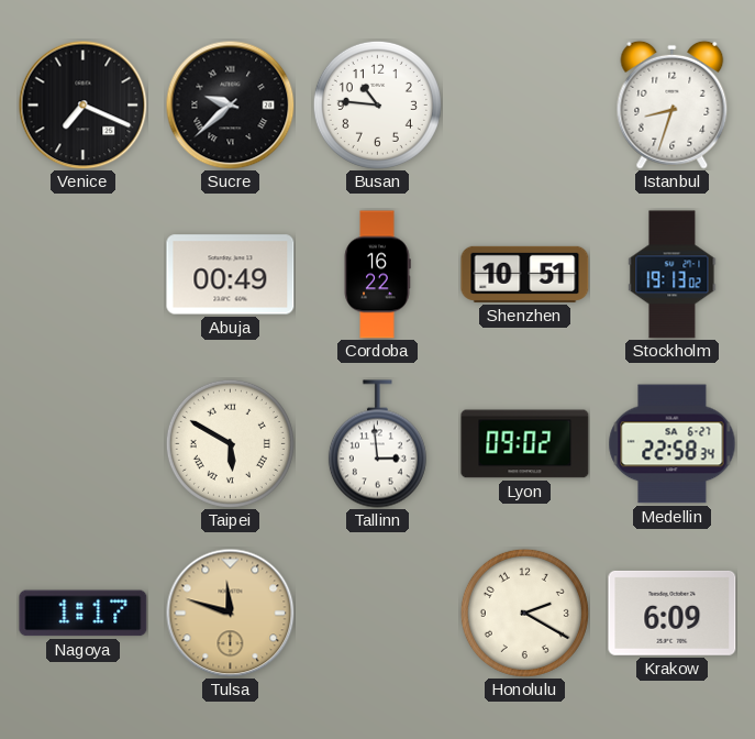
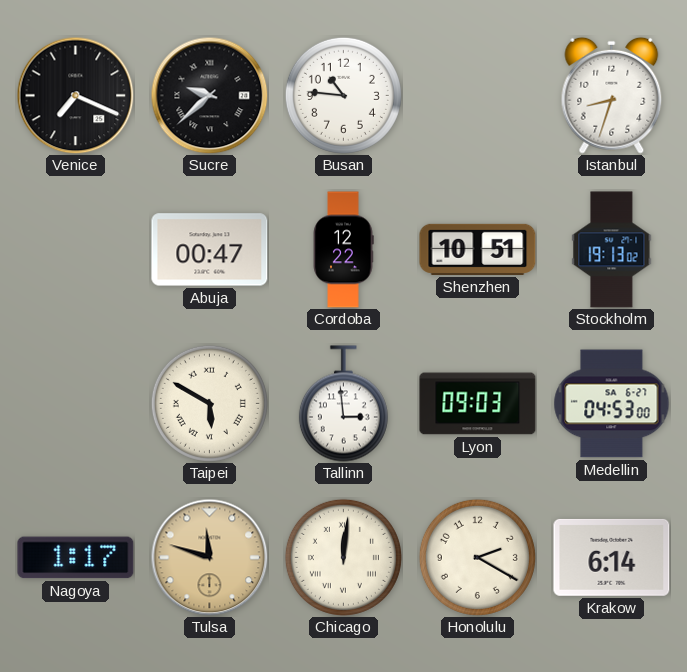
Abuja: 00:49 -> 00:47
Cordoba: 16:22 -> 12:22
Lyon: 09:02 -> 09:03
Medellin: 22:58 -> 04:53
Chicago: none -> 12:01
Krakow: 6:09 -> 6:14
